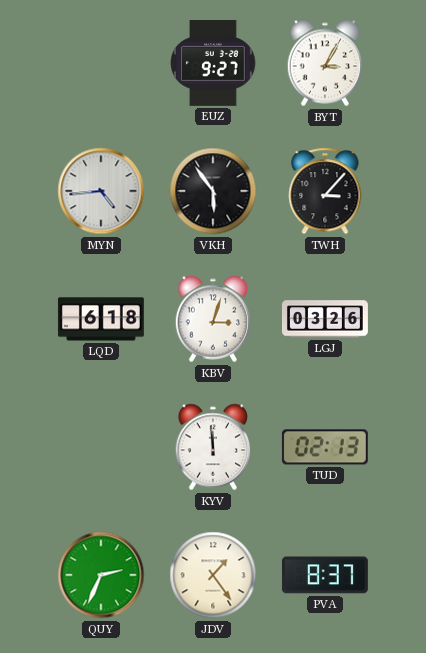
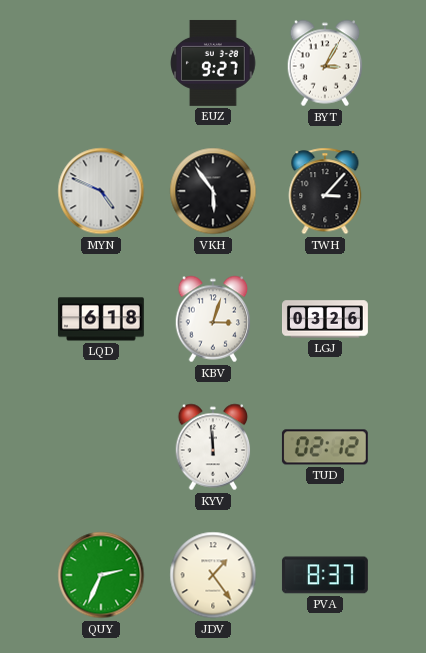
MYN: 4:44 -> 4:49
TUD: 02:13 -> 02:12
